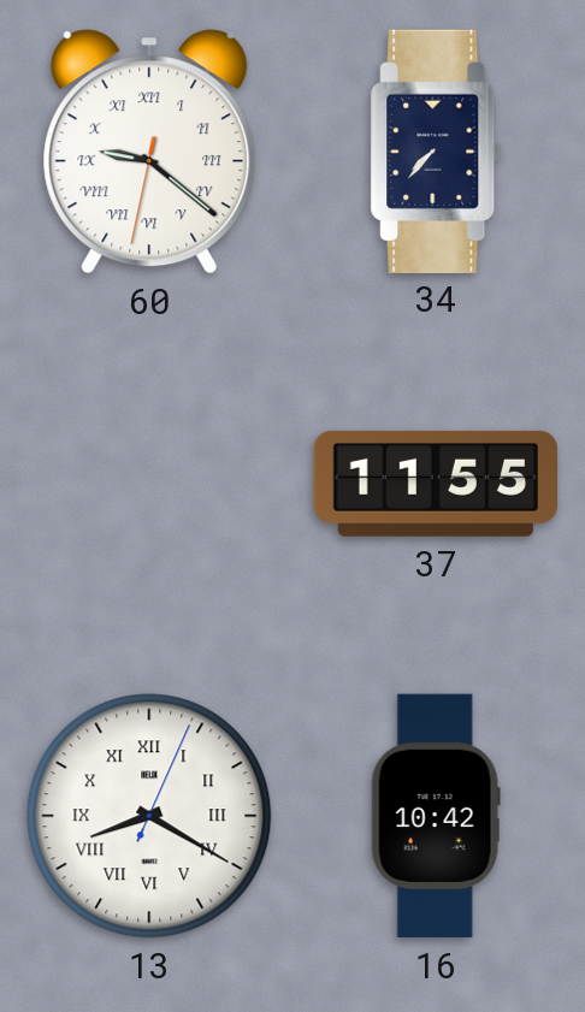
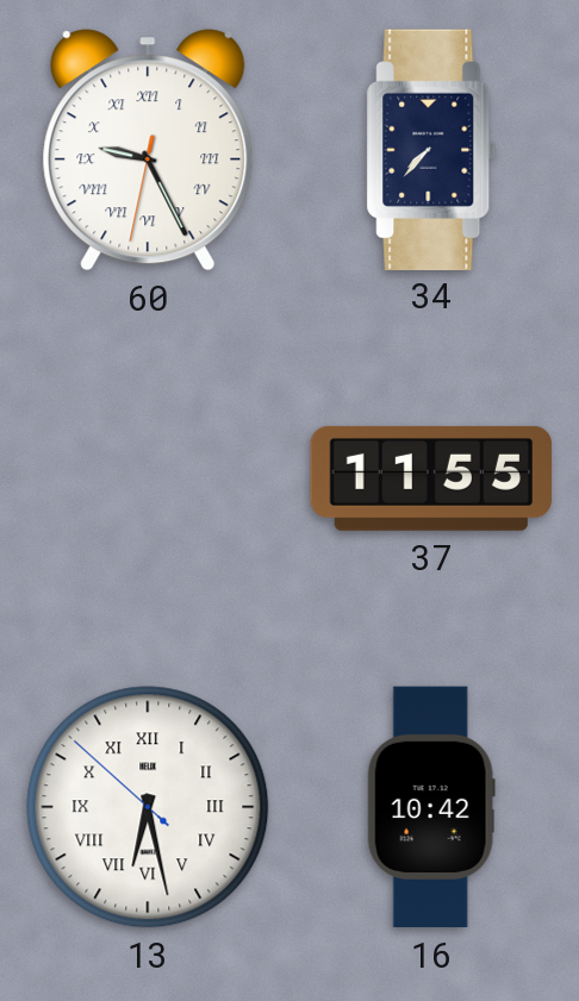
60: 9:21 -> 9:25
13: 8:20 -> 6:27
